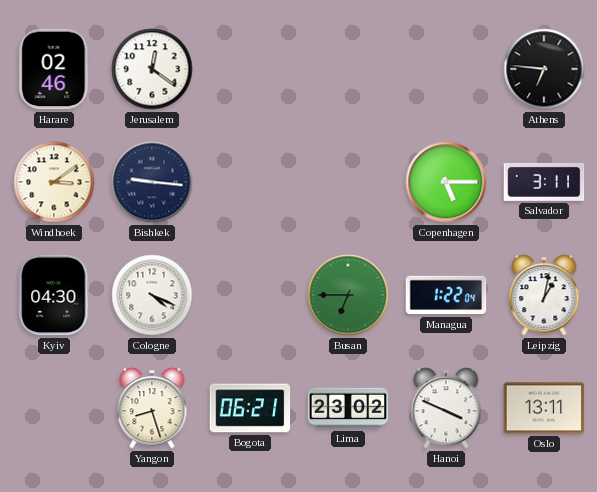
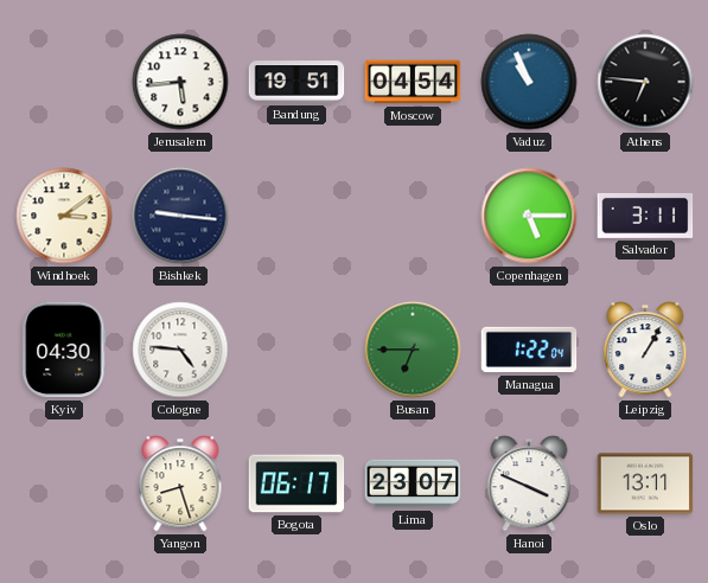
Harare: 02:46 -> none
Jerusalem: 12:21 -> 5:44
Bandung: none -> 19:51
Moscow: none -> 04:54
Vaduz: none -> 10:56
Cologne: 4:19 -> 4:46
Leipzig: 1:02 -> 1:05
Bogota: 06:21 -> 06:17
Lima: 23:02 -> 23:07
